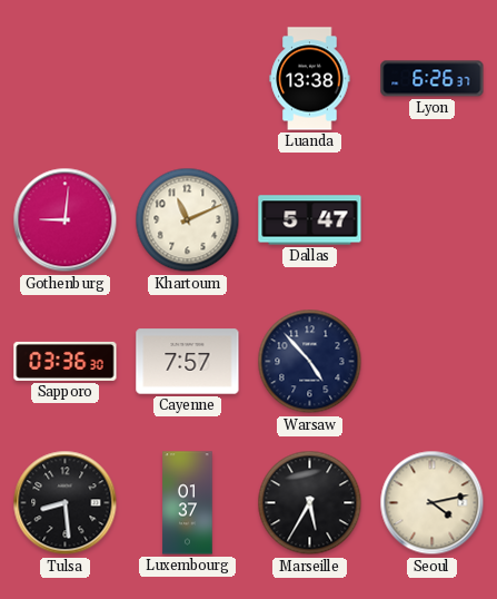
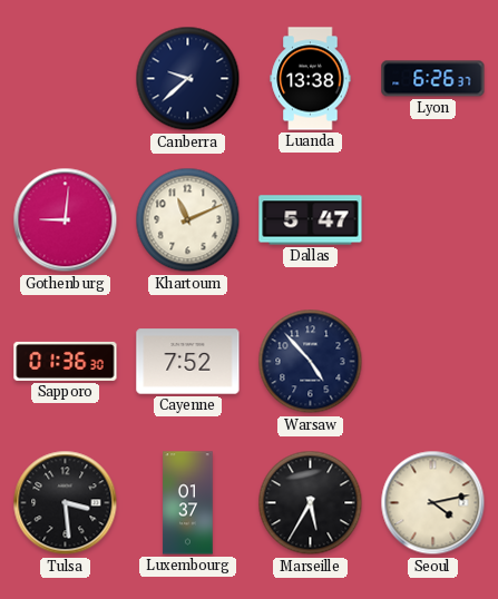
Canberra: none -> 9:38
Sapporo: 03:36 -> 01:36
Cayenne: 7:57 -> 7:52
Tulsa: 8:29 -> 3:29
